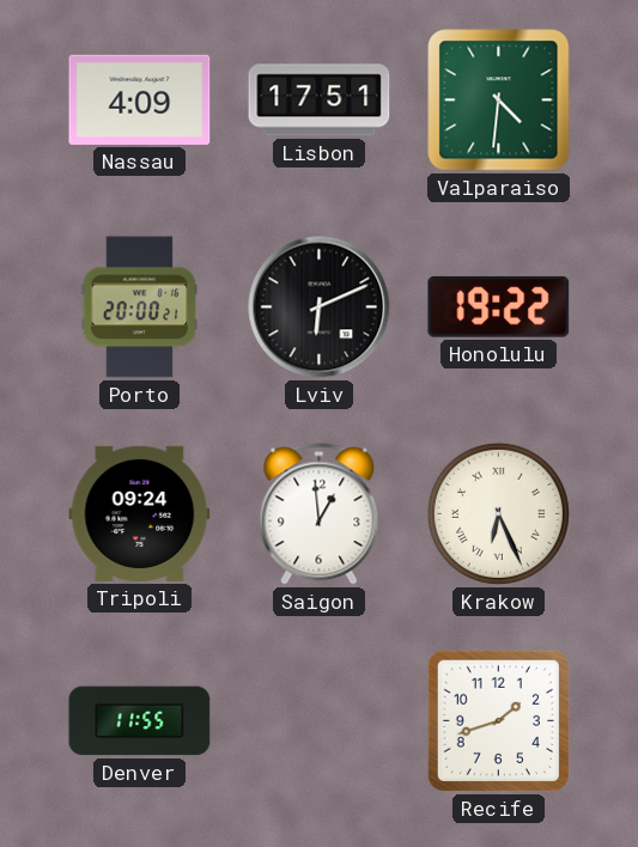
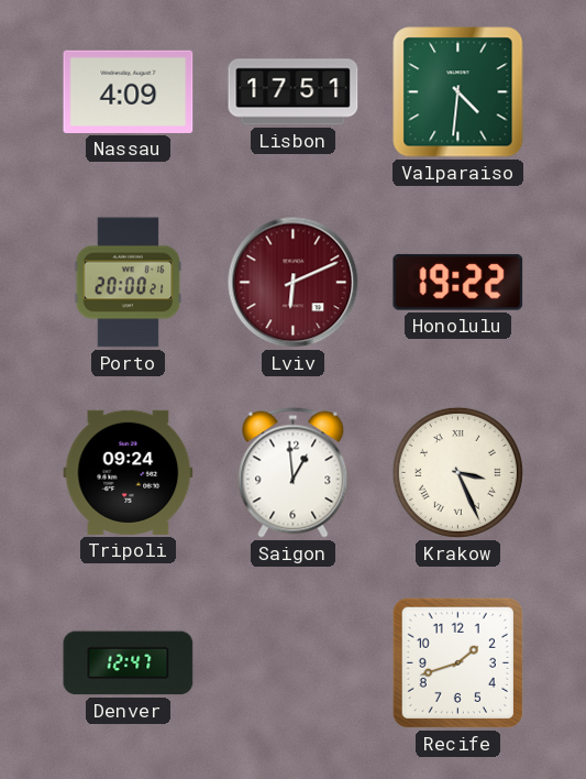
Lviv dial: black -> burgundy
Krakow: 6:26 -> 3:26
Denver: 11:55 -> 12:47
